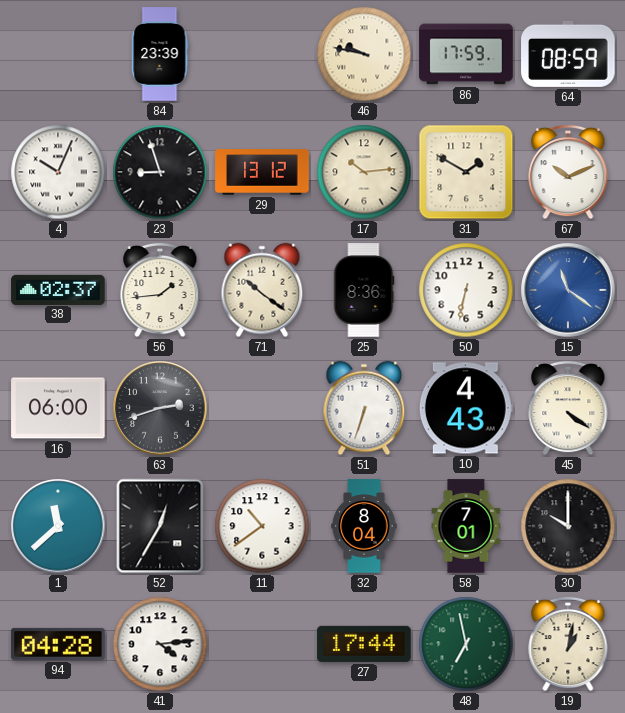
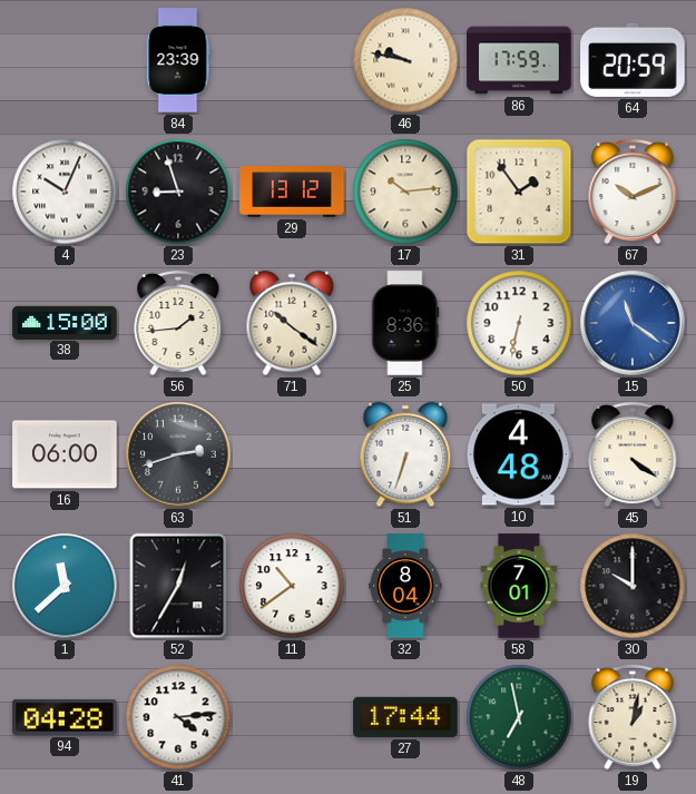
64: 08:59 -> 20:59
31: 1:50 -> 1:54
38: 02:37 -> 15:00
10: 4:43 -> 4:48
